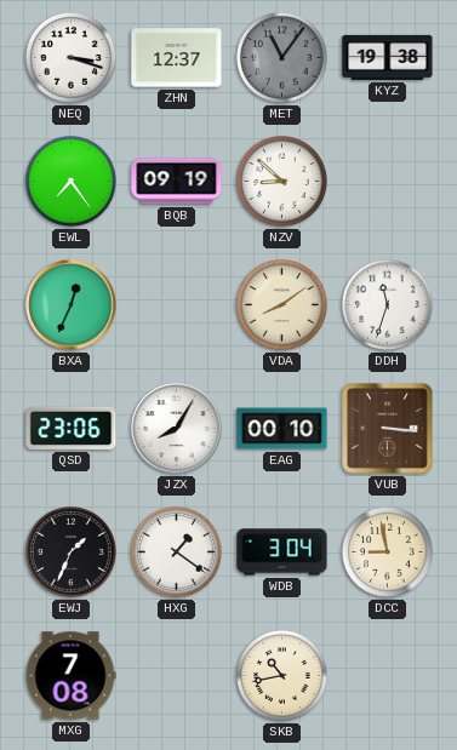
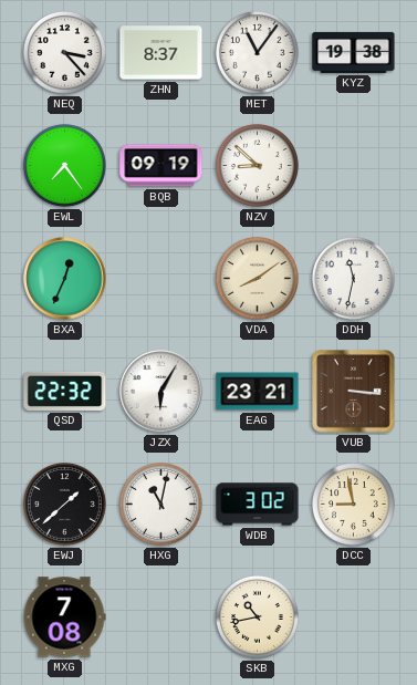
NEQ: 3:18 -> 3:23
ZHN: 12:37 -> 8:37
MET dial: grey -> white
DDH: 11:33 -> 11:32
QSD: 23:06 -> 22:32
JZX: 8:05 -> 6:05
EAG: 00:10 -> 23:21
EWJ: 1:34 -> 1:38
HXG: 1:21 -> 11:02
WDB: 3:04 -> 3:02
